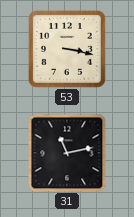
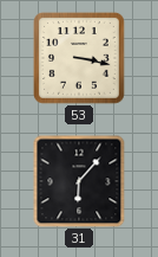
31: 11:13 -> 6:07
